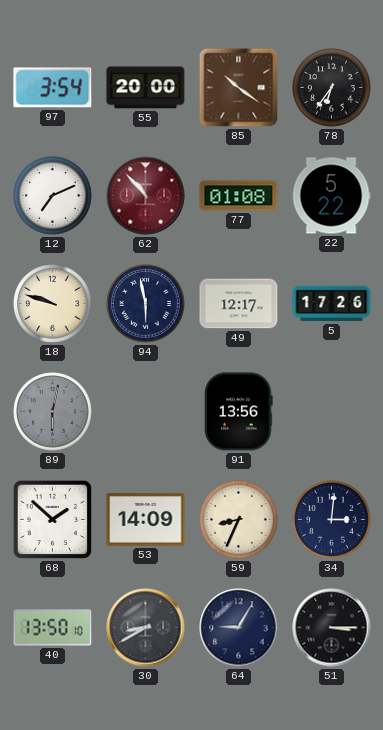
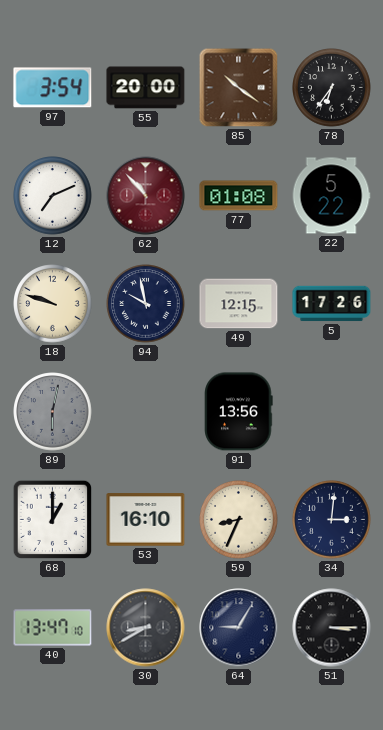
94: 5:58 -> 9:58
49: 12:17 -> 12:15
68: 1:52 -> 1:00
53: 14:09 -> 16:10
40: 13:50 -> 13:47
